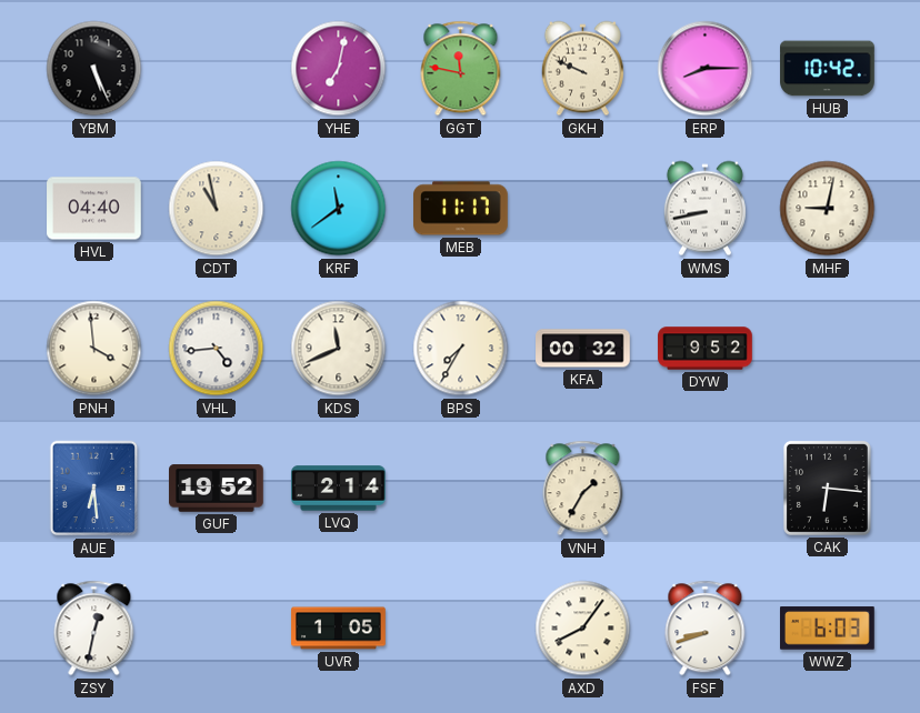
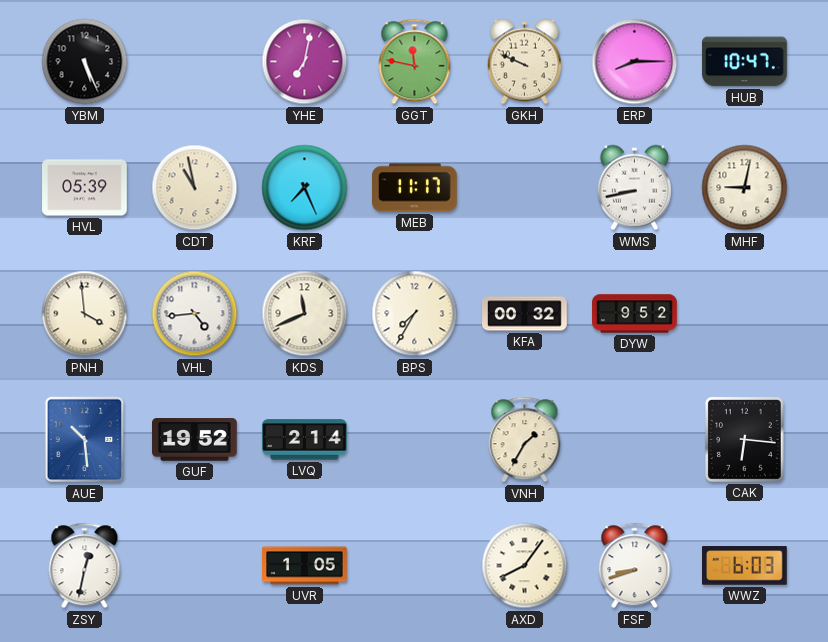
HUB: 10:42 -> 10:47
HVL: 04:40 -> 05:39
KRF: 11:39 -> 7:26
AUE: 6:29 -> 10:29
